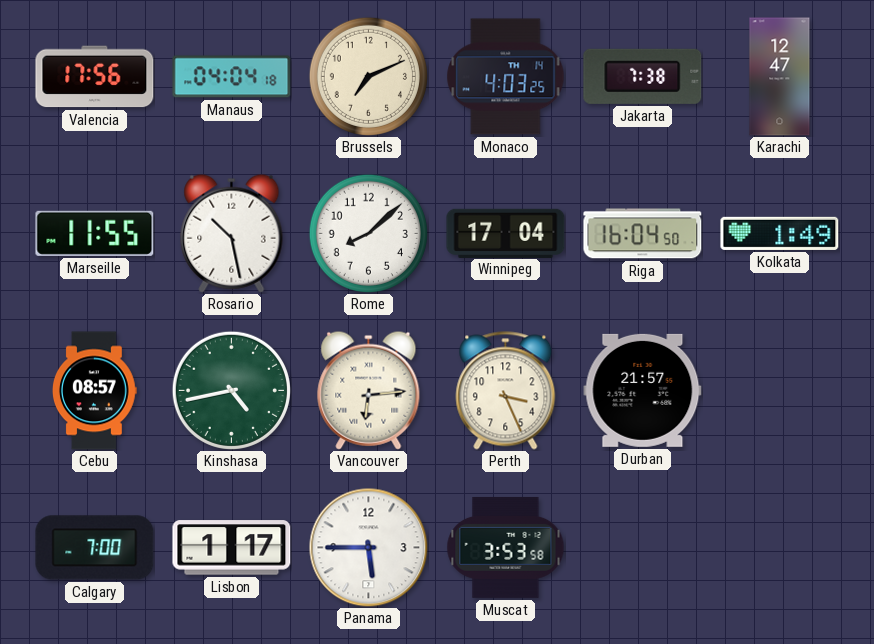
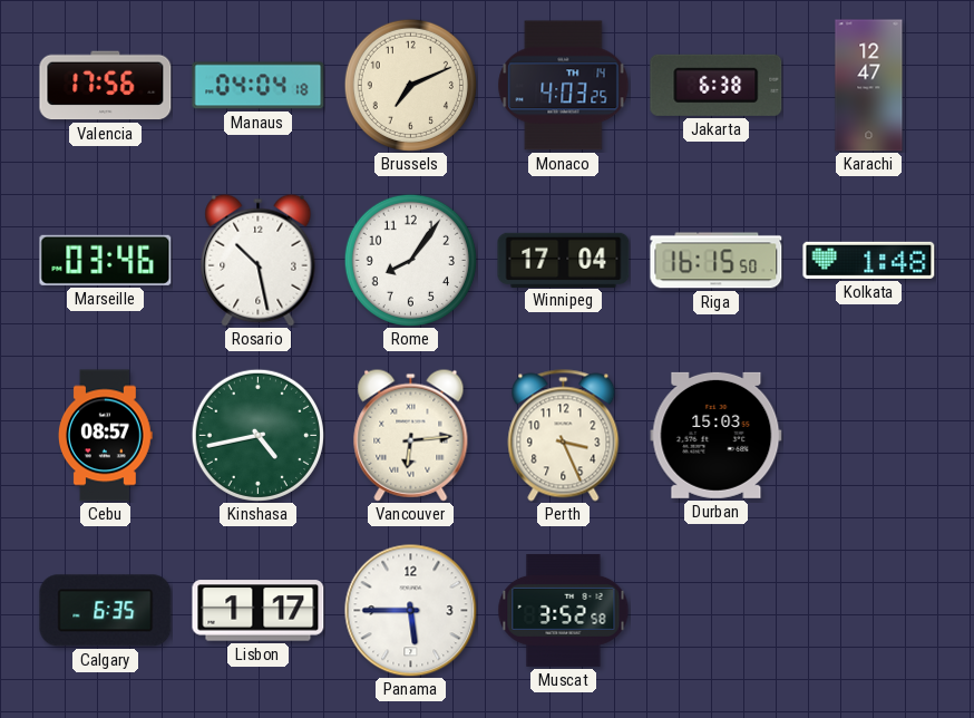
Jakarta: 7:38 -> 6:38
Marseille: 11:55 -> 03:46
Rome: 8:08 -> 8:06
Riga: 16:04 -> 16:15
Kolkata: 1:49 -> 1:48
Durban: 21:57 -> 15:03
Calgary: 7:00 -> 6:35
Muscat: 3:53 -> 3:52
